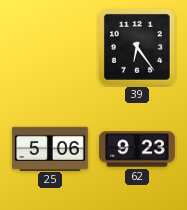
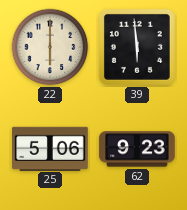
22: none -> 6:00
39: 6:24 -> 5:59
